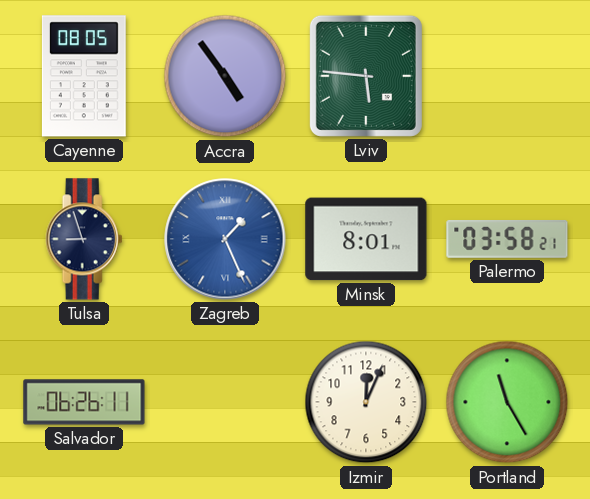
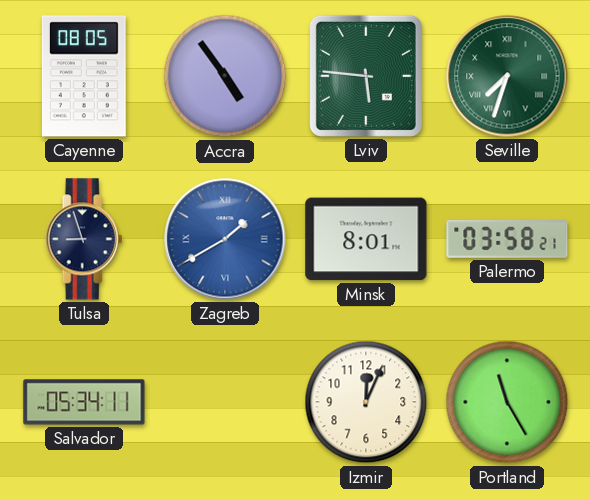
Seville: none -> 7:33
Zagreb: 1:26 -> 1:40
Salvador: 06:26 -> 05:34
